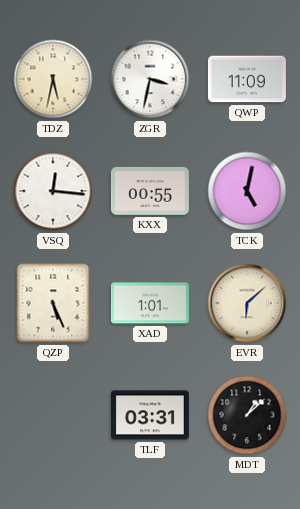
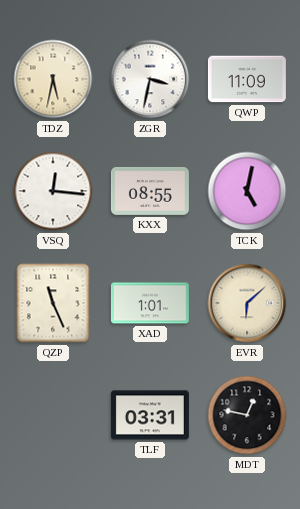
KXX: 00:55 -> 08:55
QZP: 5:26 -> 11:26
MDT: 1:08 -> 12:47
